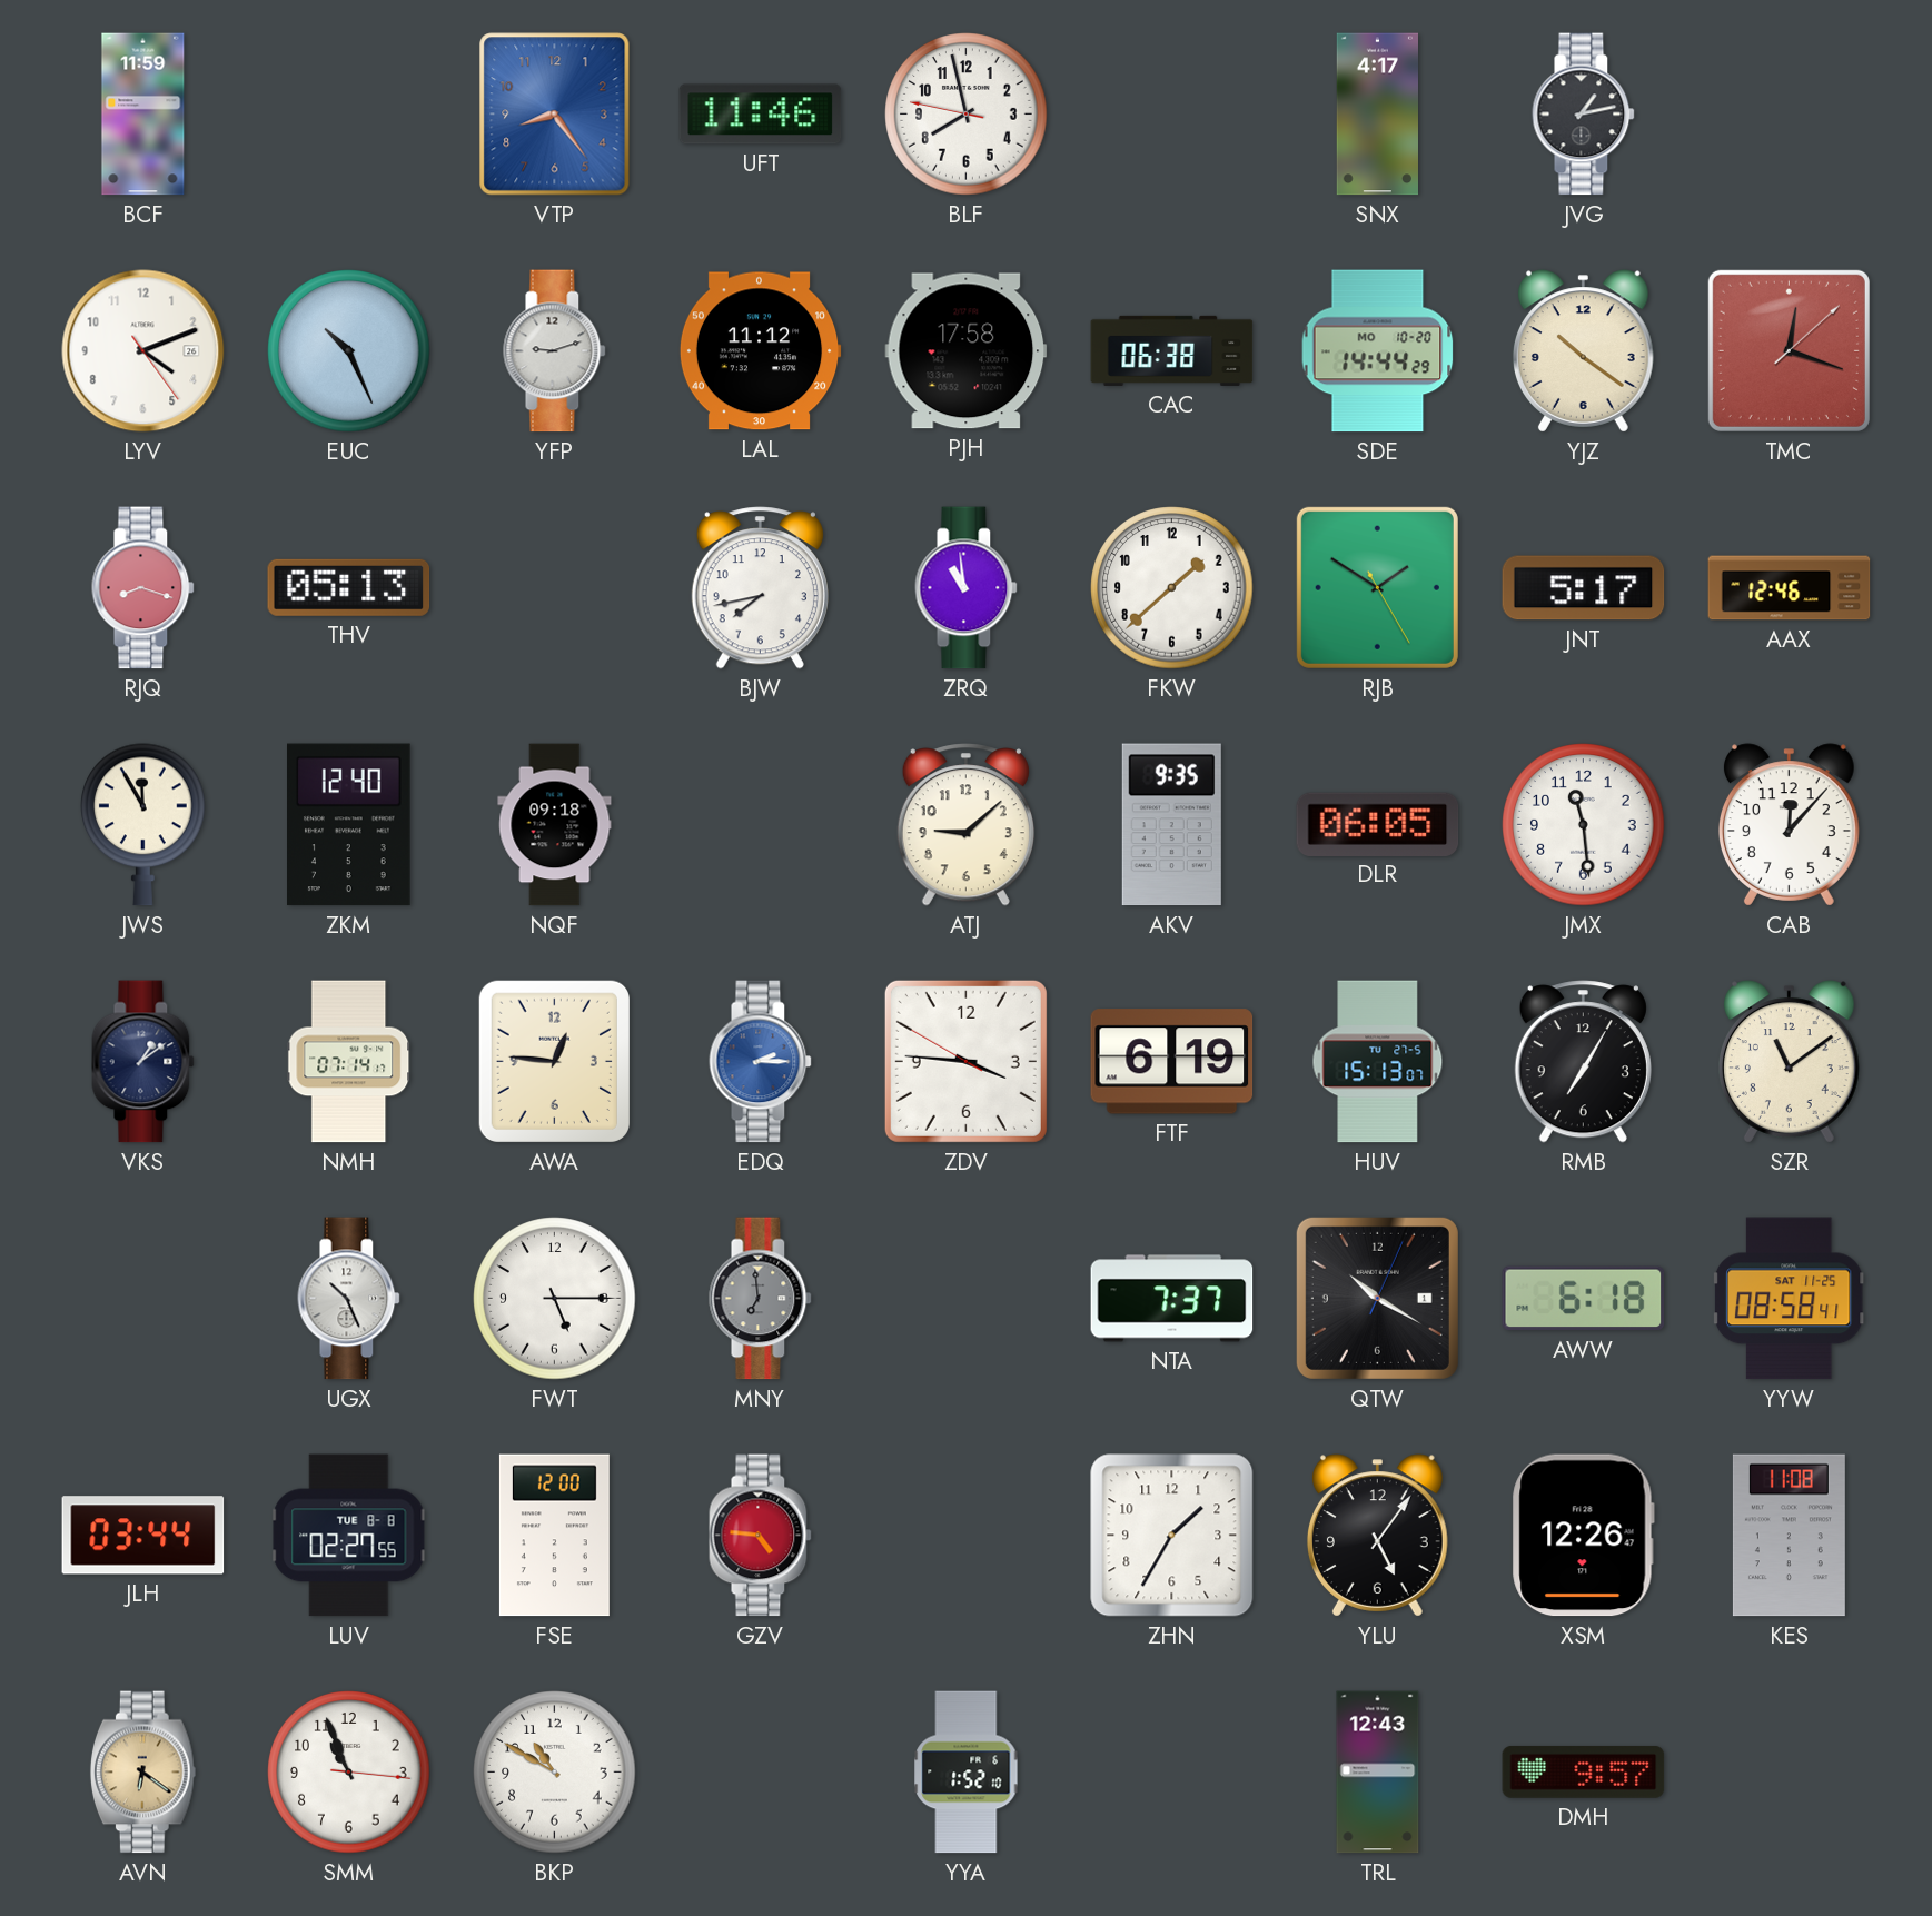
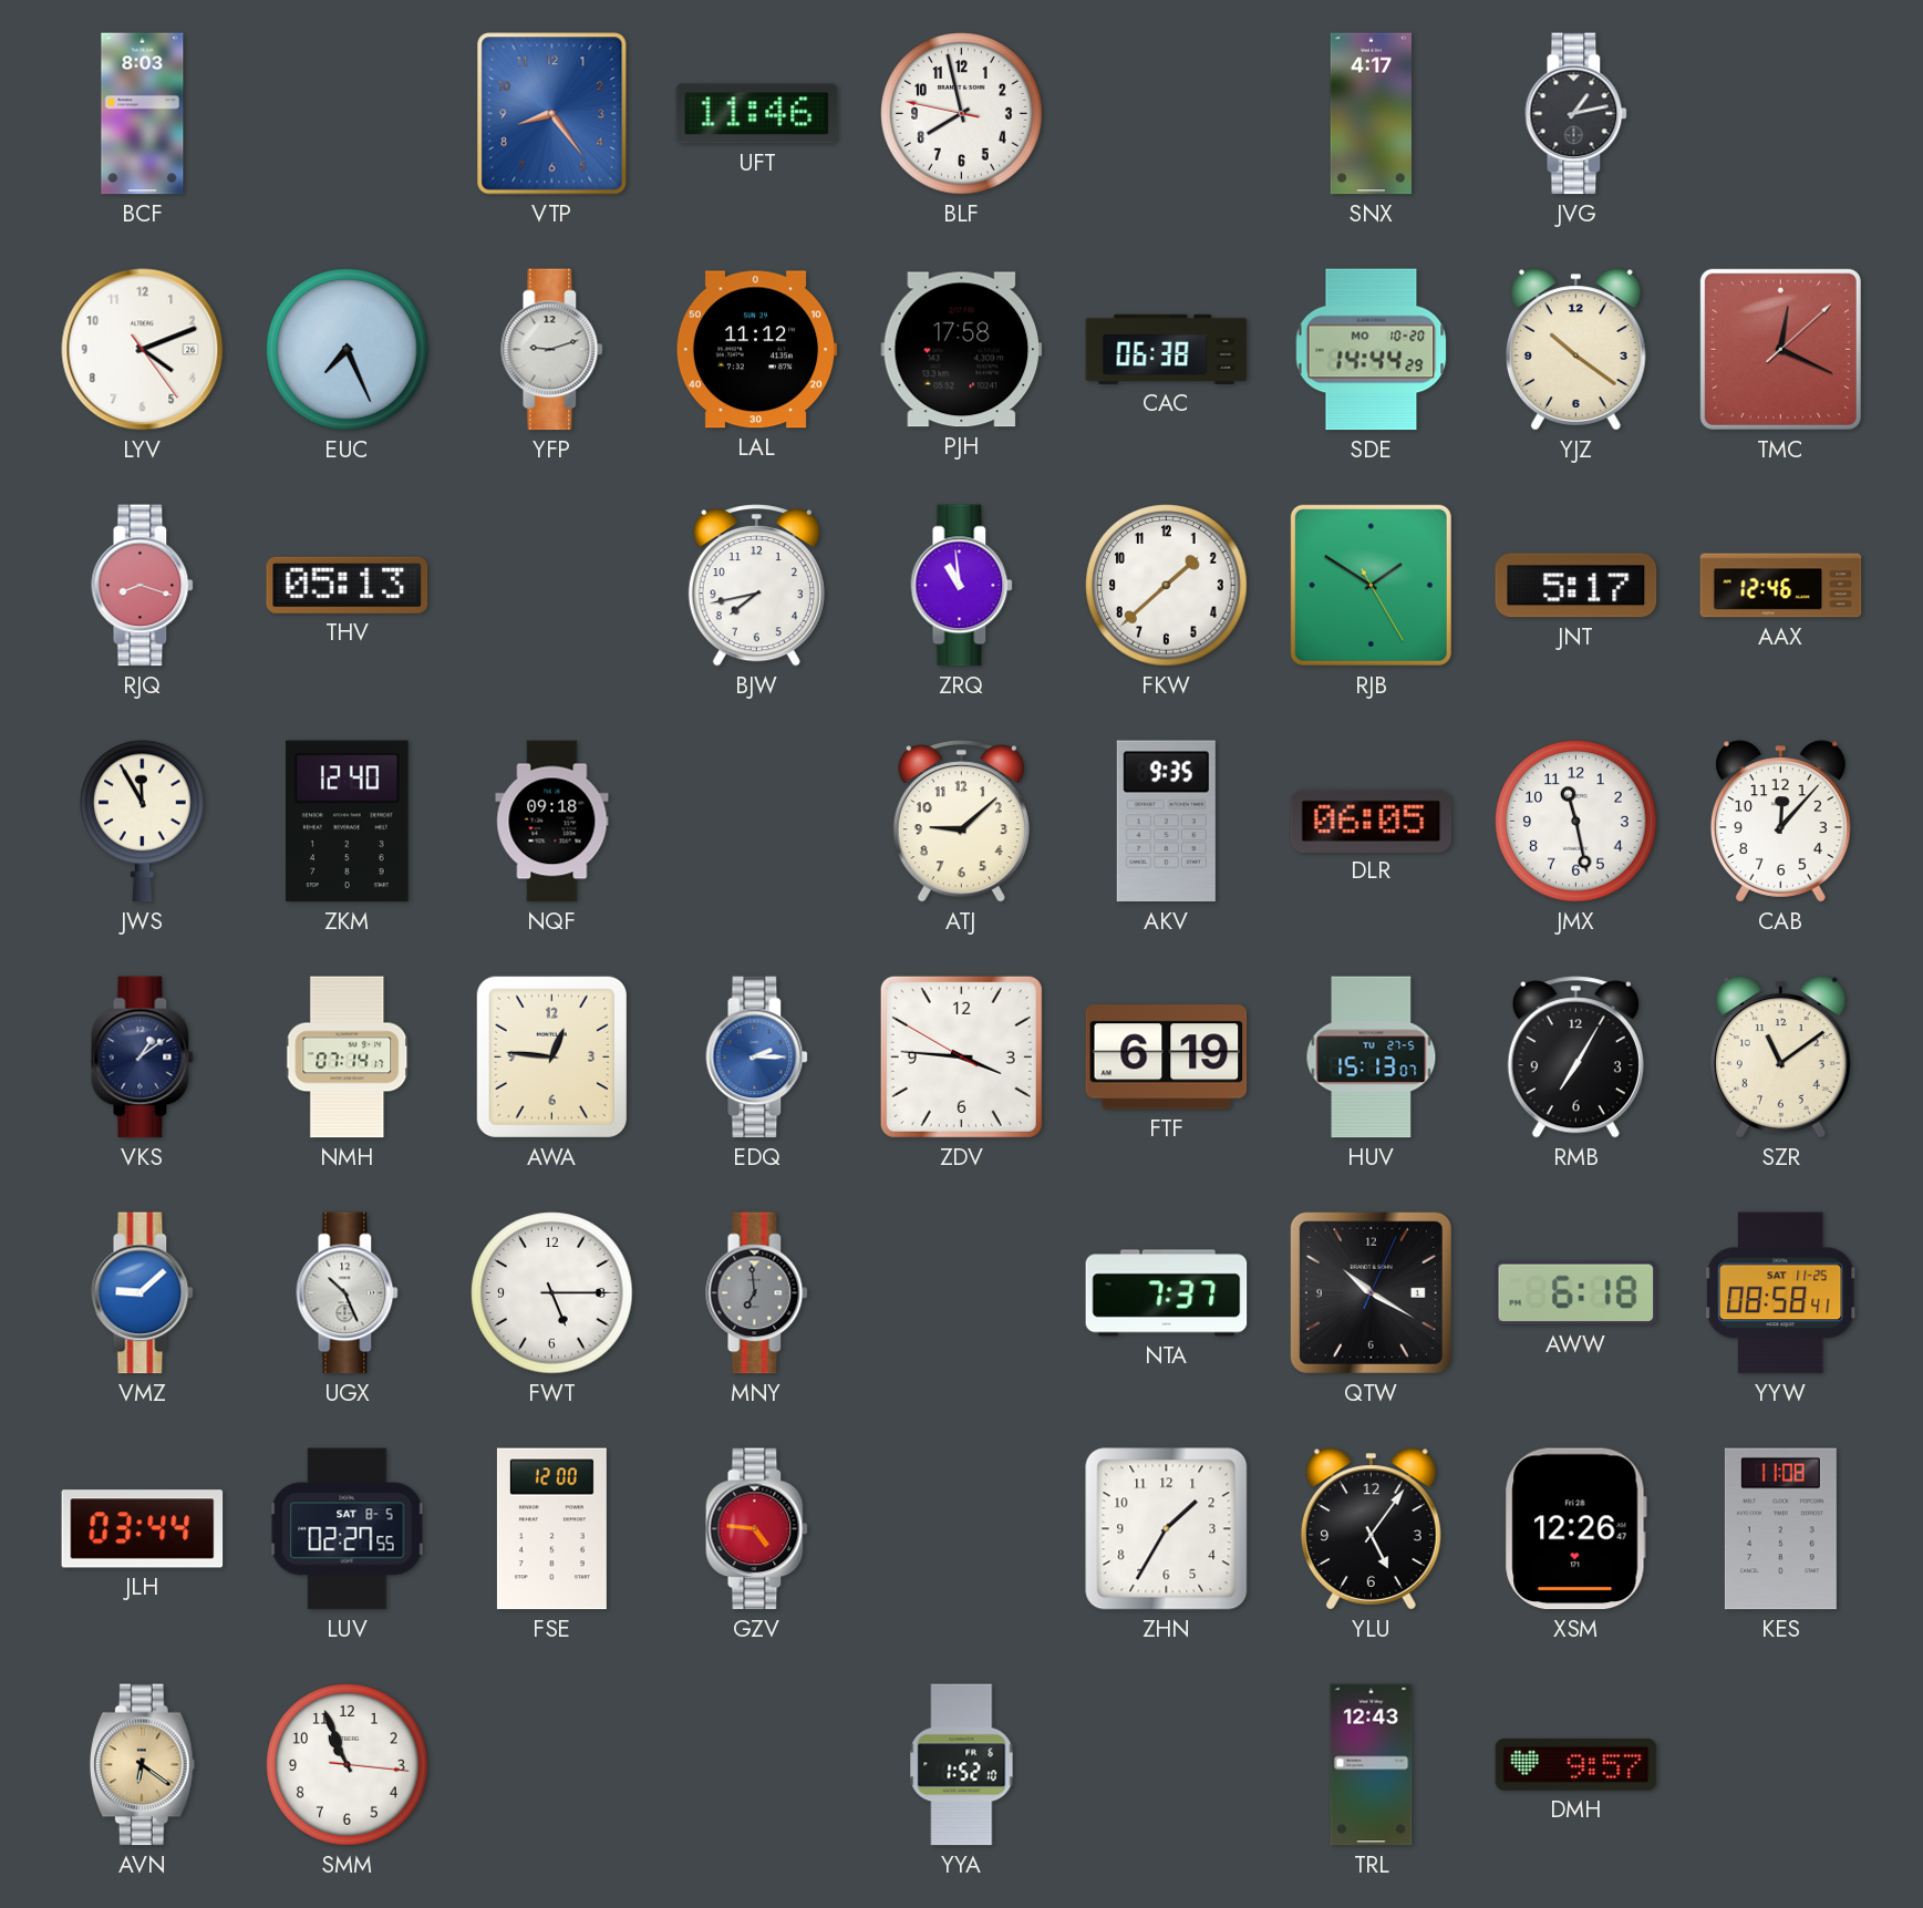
BCF: 11:59 -> 8:03
EUC: 10:26 -> 7:26
TMC: 12:18 -> 12:19
JMX: 11:29 -> 11:28
VMZ: none -> 9:08
LUV date: TUE 8-8 -> SAT 8-5
BKP: 10:50 -> none
